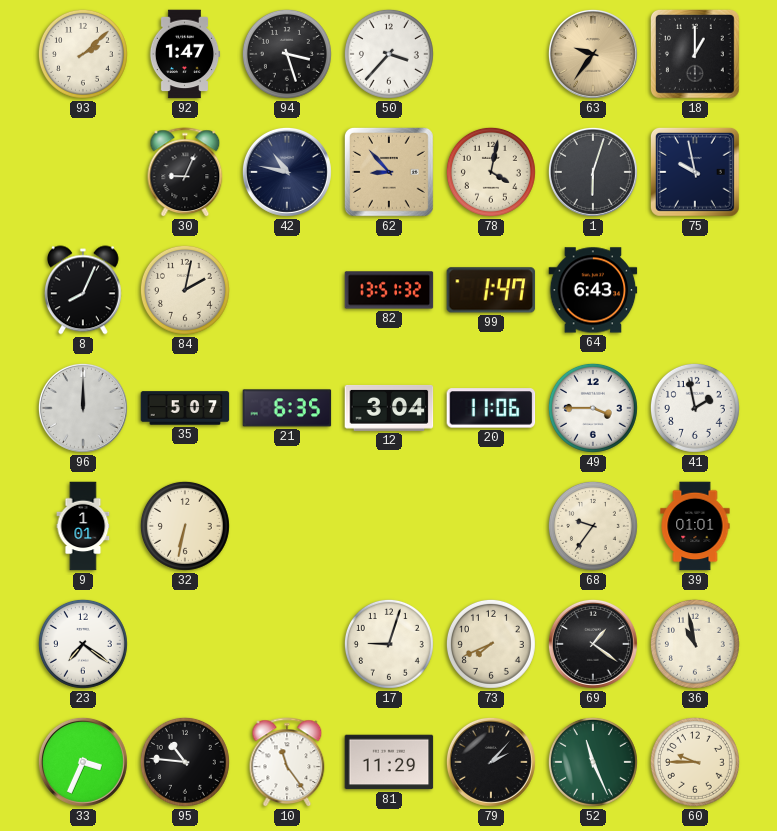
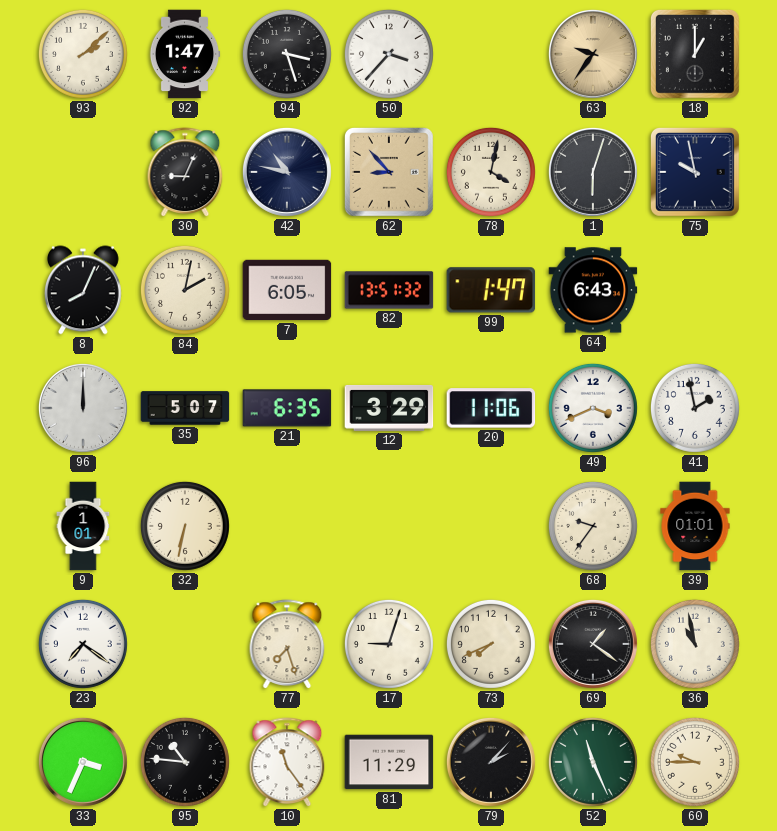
7: none -> 6:05
12: 3:04 -> 3:29
49: 3:45 -> 3:41
77: none -> 7:27
